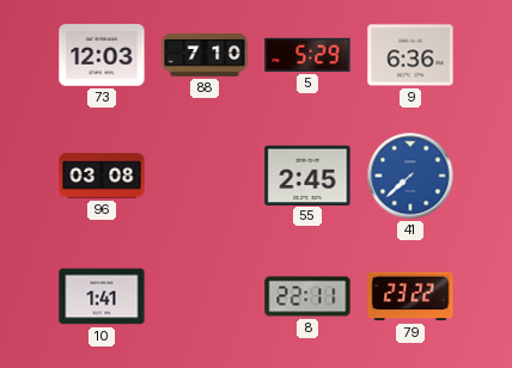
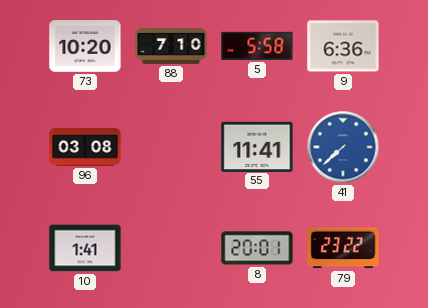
73: 12:03 -> 10:20
5: 5:29 -> 5:58
55: 2:45 -> 11:41
8: 22:11 -> 20:01
